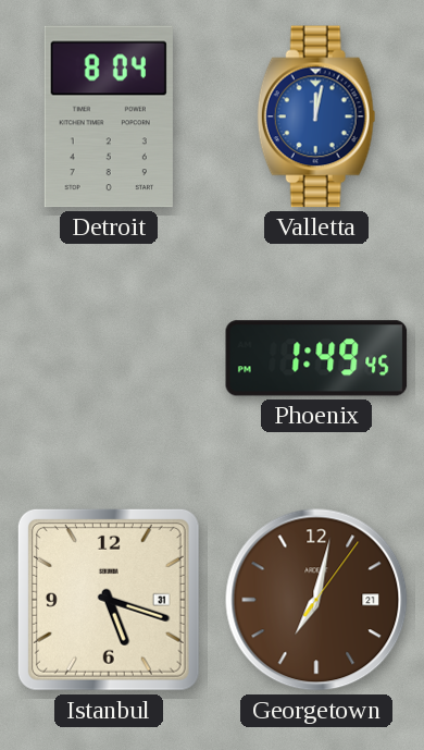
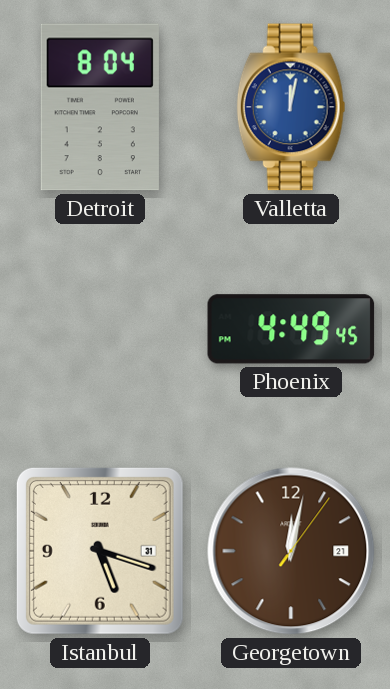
Phoenix: 1:49 -> 4:49
Georgetown: 7:02 -> 12:02
